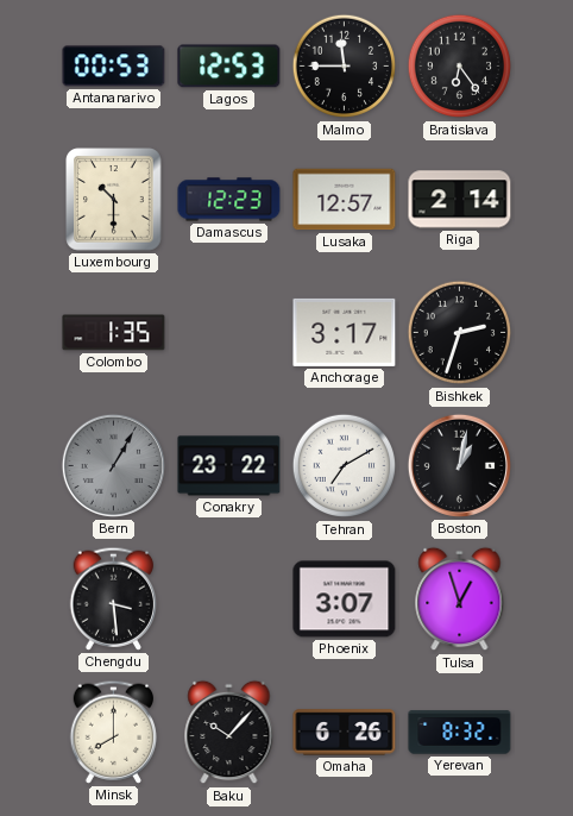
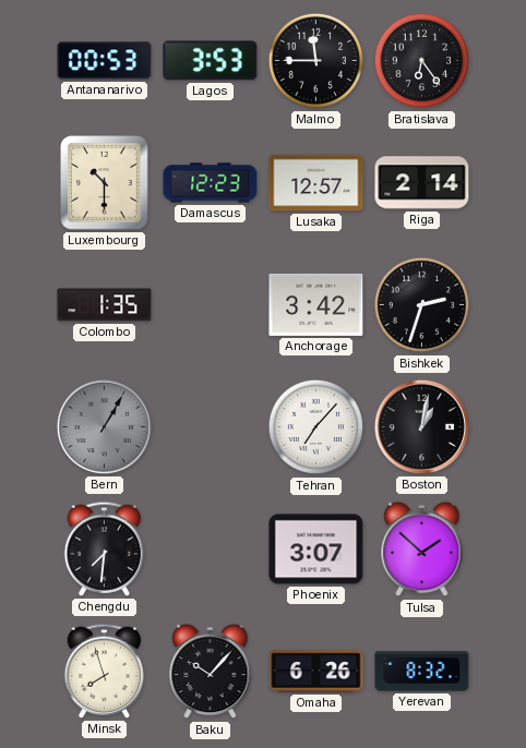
Lagos: 12:53 -> 3:53
Anchorage: 3:17 -> 3:42
Conakry: 23:22 -> none
Tehran: 7:10 -> 7:07
Chengdu: 3:29 -> 7:31
Tulsa: 12:57 -> 1:52
Minsk: 8:00 -> 7:57
